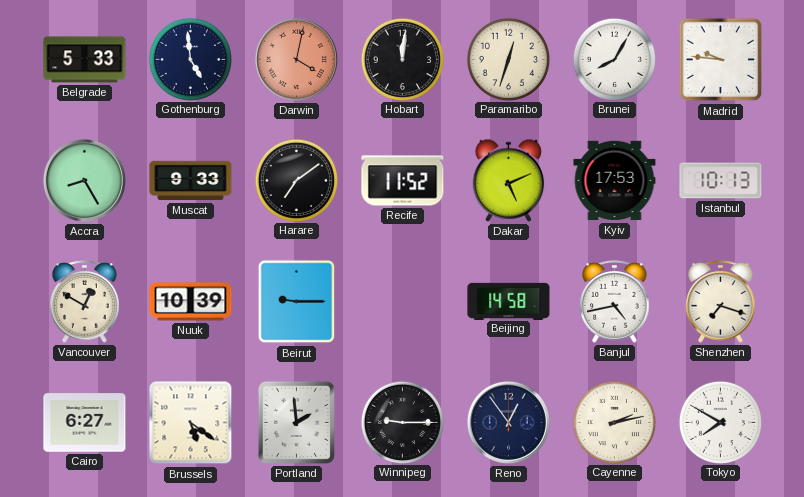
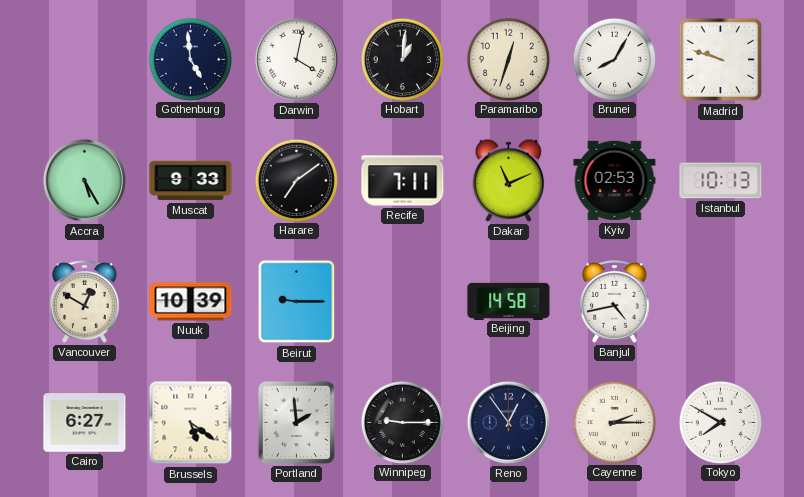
Belgrade: 5:33 -> none
Darwin dial: salmon -> white
Hobart: 12:01 -> 1:01
Madrid: 9:46 -> 9:48
Accra: 8:25 -> 5:25
Recife: 11:52 -> 7:11
Dakar: 5:11 -> 11:11
Kyiv: 17:53 -> 02:53
Shenzhen: 7:18 -> none
Cayenne: 2:13 -> 2:15
